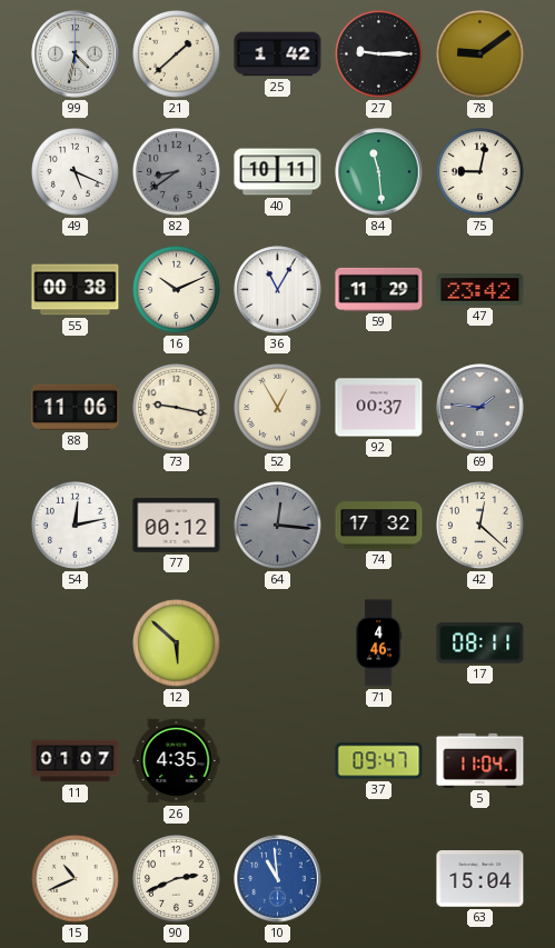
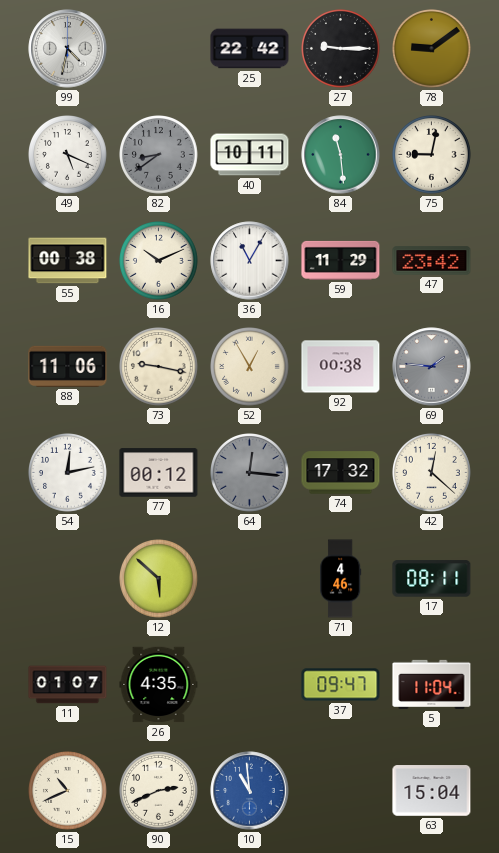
21: 1:38 -> none
25: 1:42 -> 22:42
92: 00:37 -> 00:38
